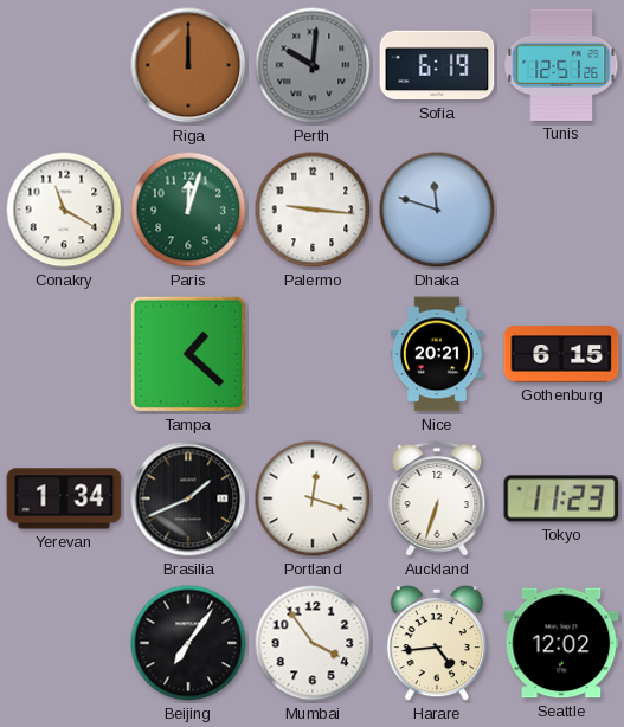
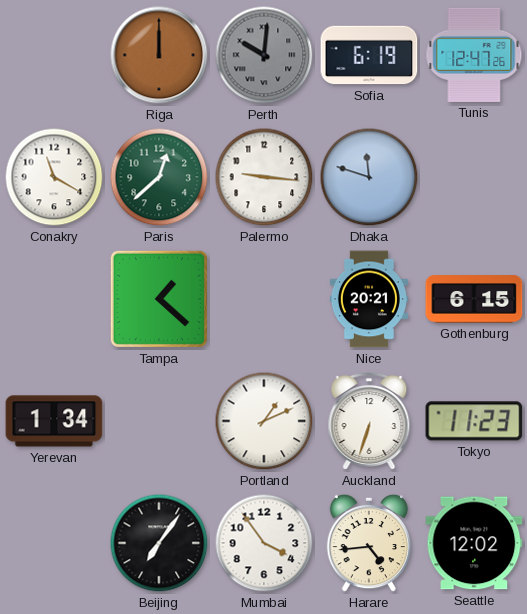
Tunis: 12:51 -> 12:47
Paris: 12:03 -> 12:38
Brasilia: 1:41 -> none
Portland: 12:18 -> 1:11
